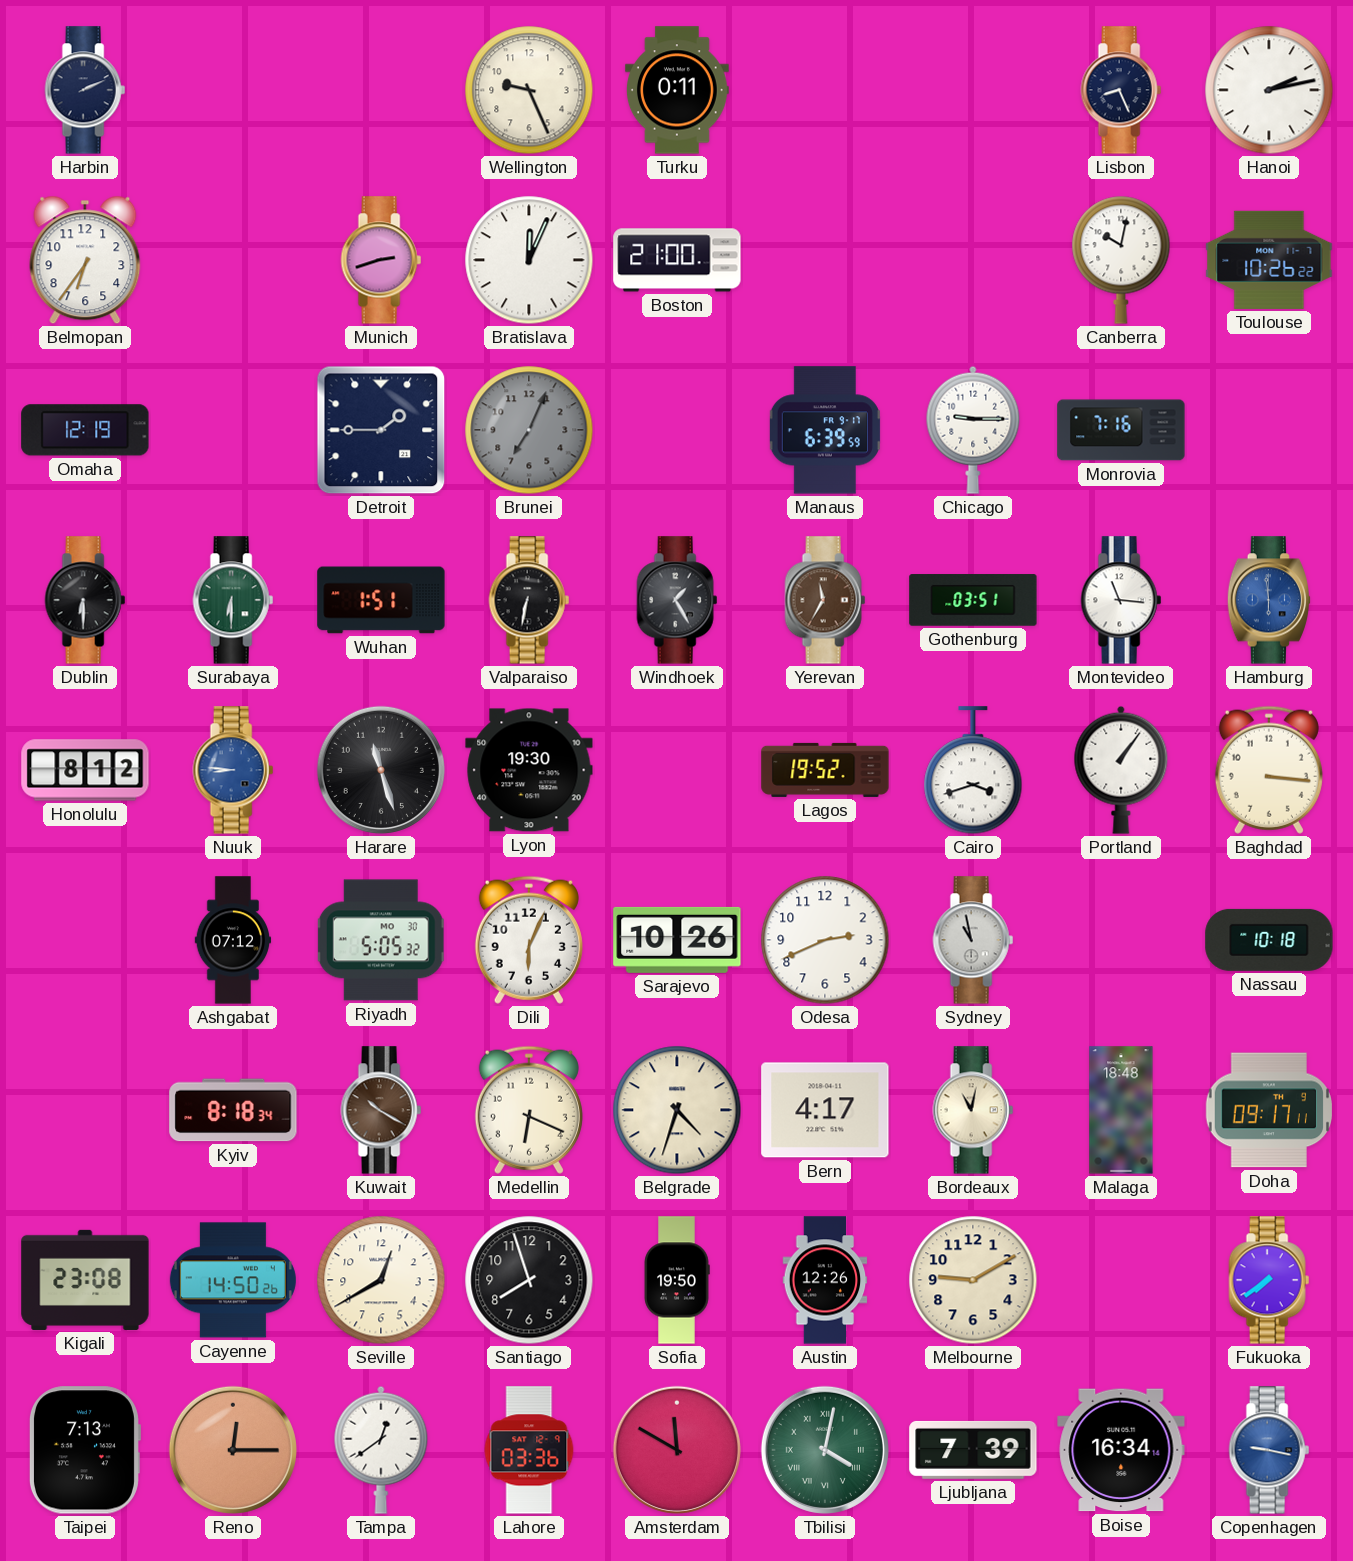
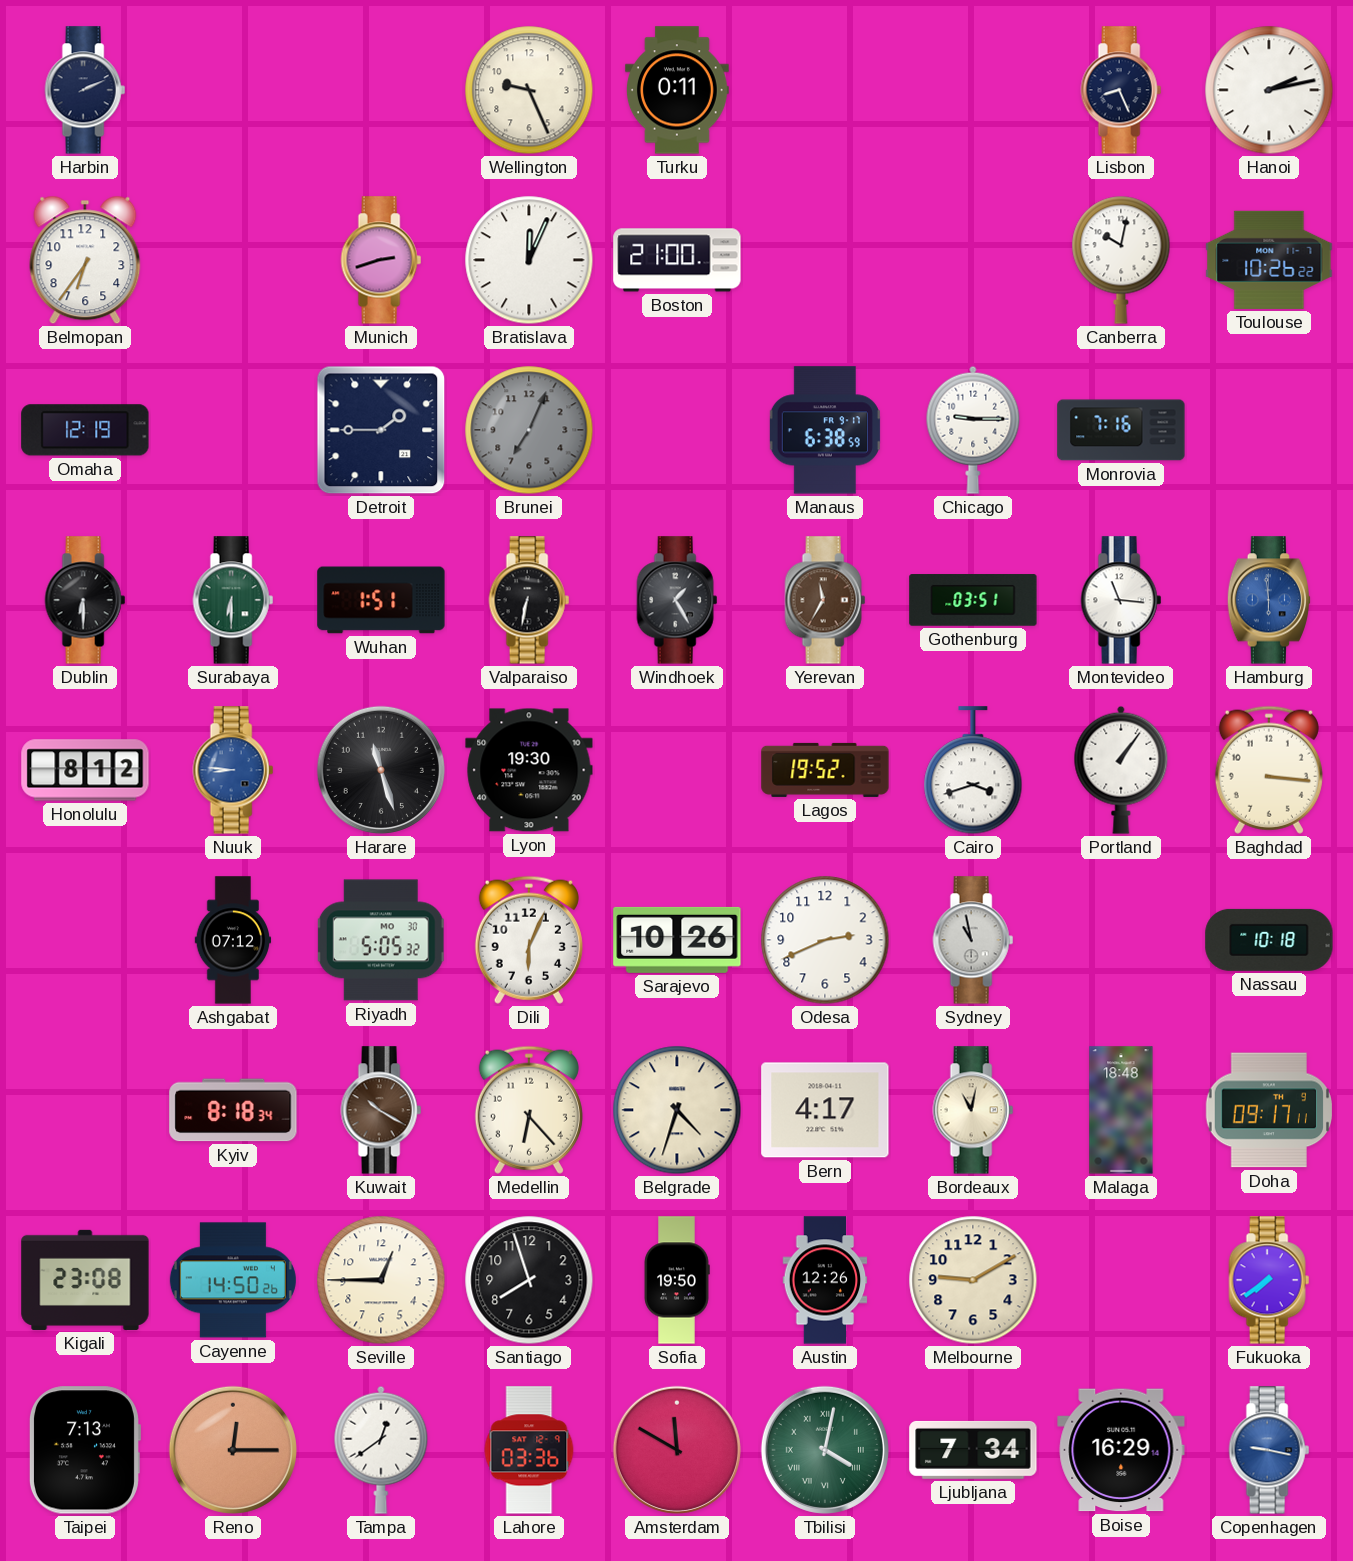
Manaus: 6:39 -> 6:38
Medellin: 6:19 -> 6:23
Seville: 12:40 -> 12:45
Ljubljana: 7:39 -> 7:34
Boise: 16:34 -> 16:29
